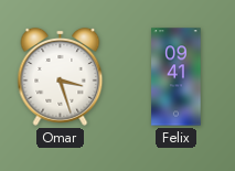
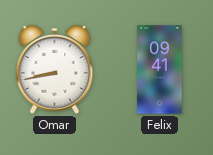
Omar: 3:27 -> 8:43
